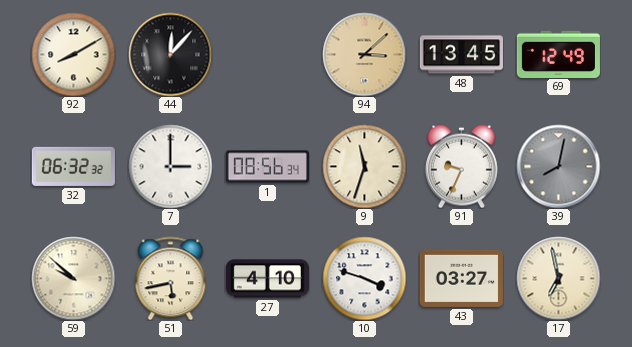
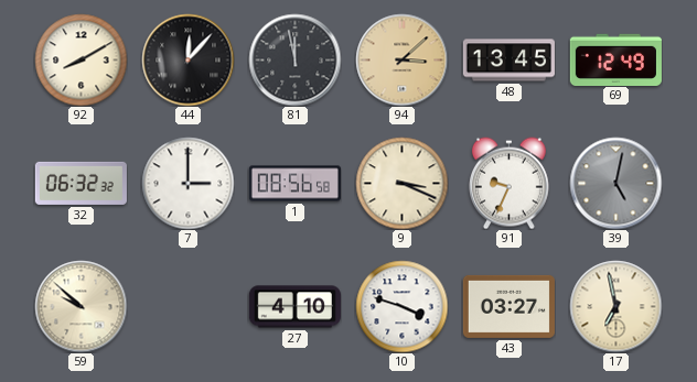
81: none -> 11:58
1: 08:56:34 -> 08:56:58
9: 11:33 -> 3:19
39: 8:02 -> 5:02
51: 5:43 -> none
